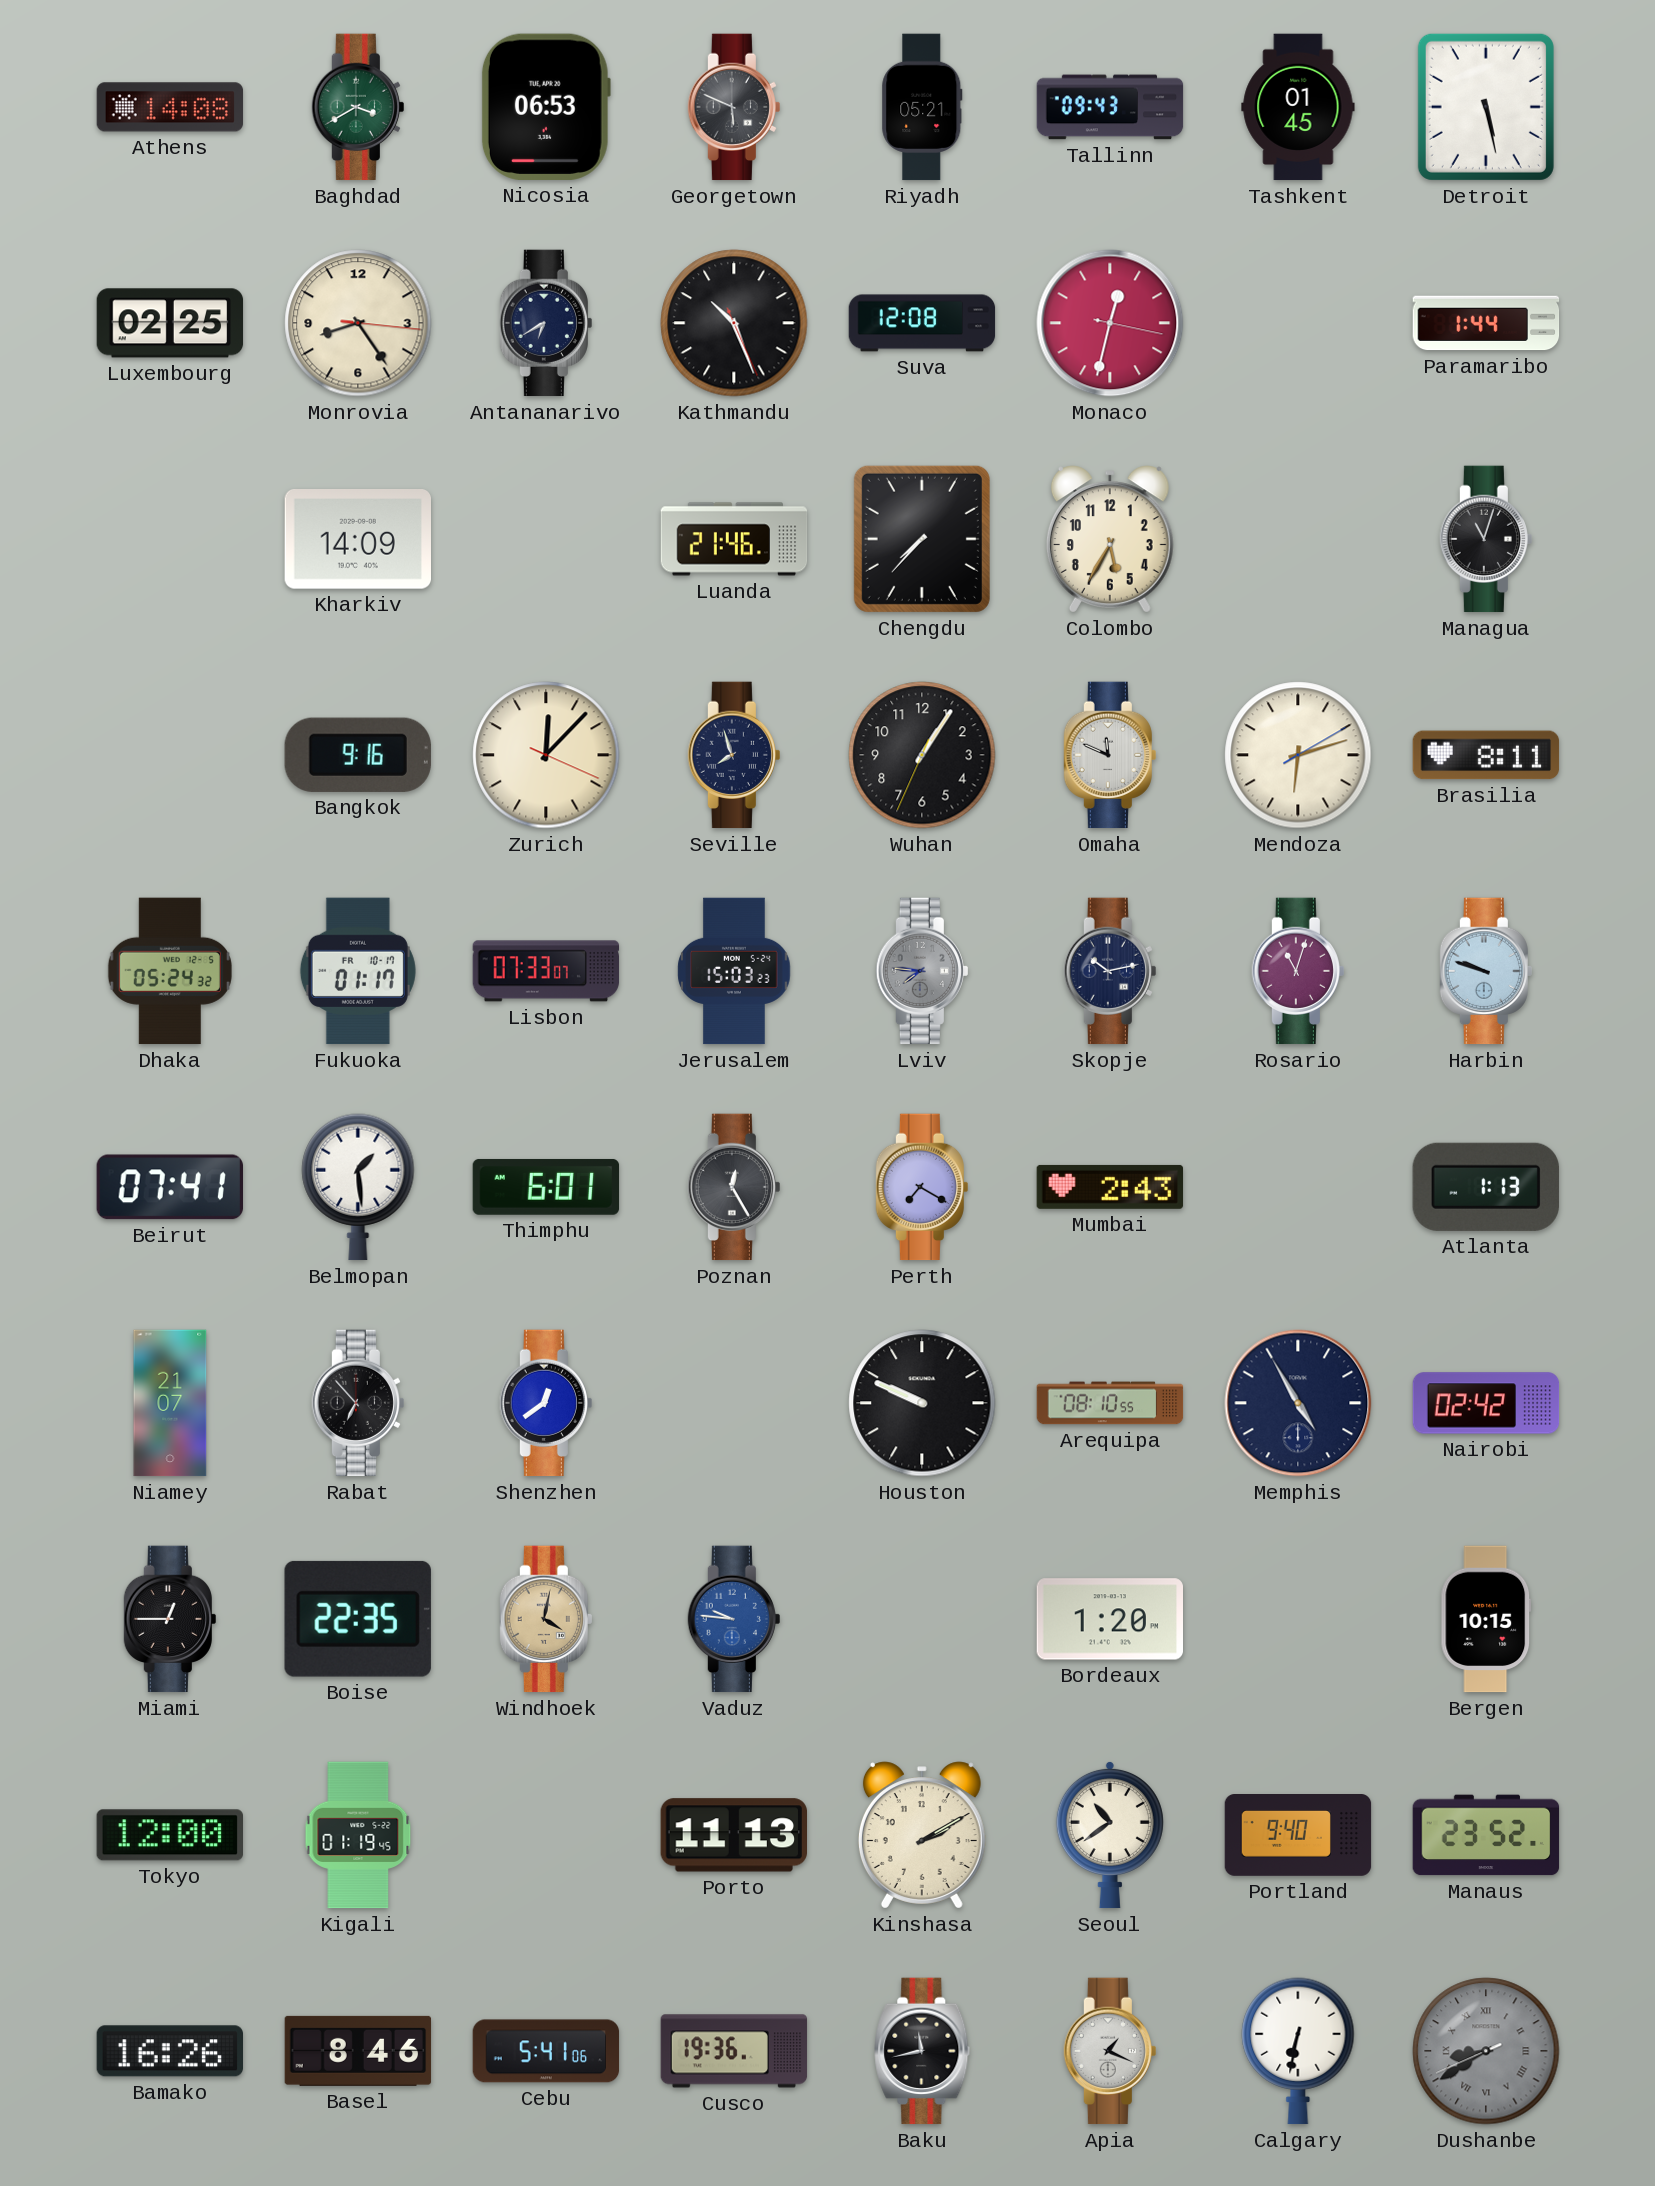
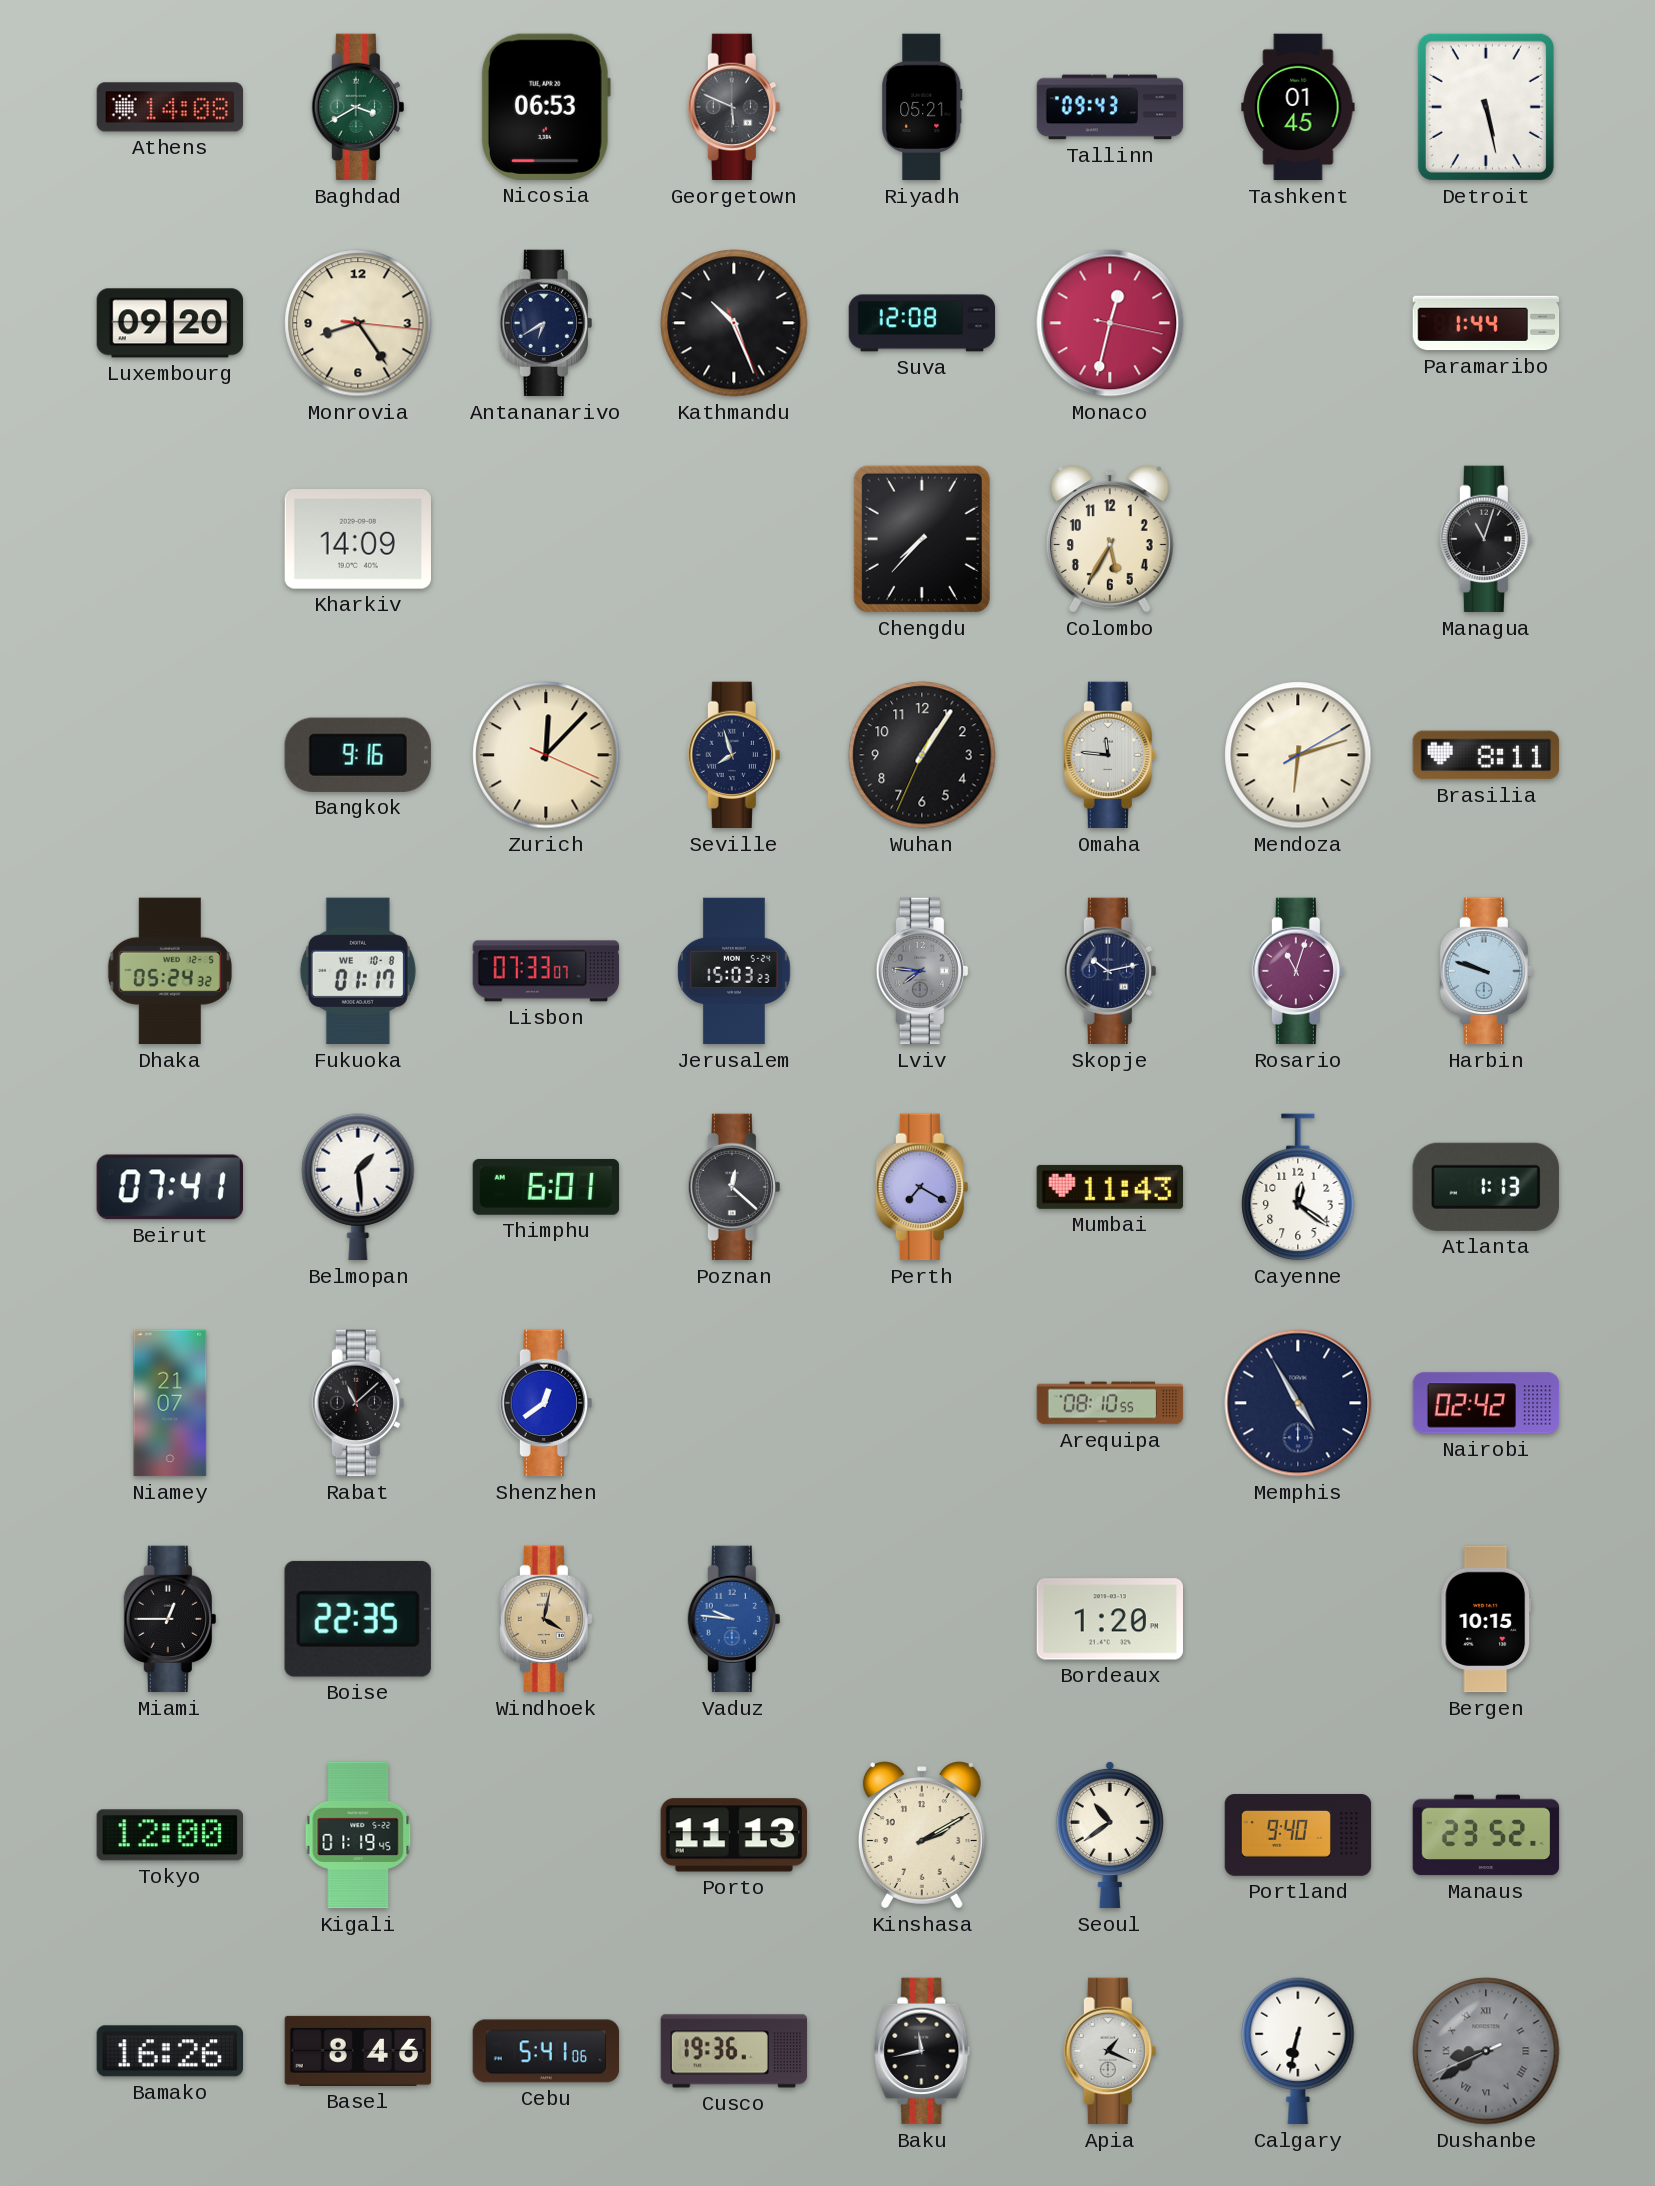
Luxembourg: 02:25 -> 09:20
Luanda: 21:46 -> none
Omaha: 11:49 -> 11:46
Fukuoka date: FR 10-17 -> WE 10-8
Poznan: 12:25 -> 12:22
Mumbai: 2:43 -> 11:43
Cayenne: none -> 12:21
Rabat: 6:53 -> 11:08
Houston: 9:49 -> none
